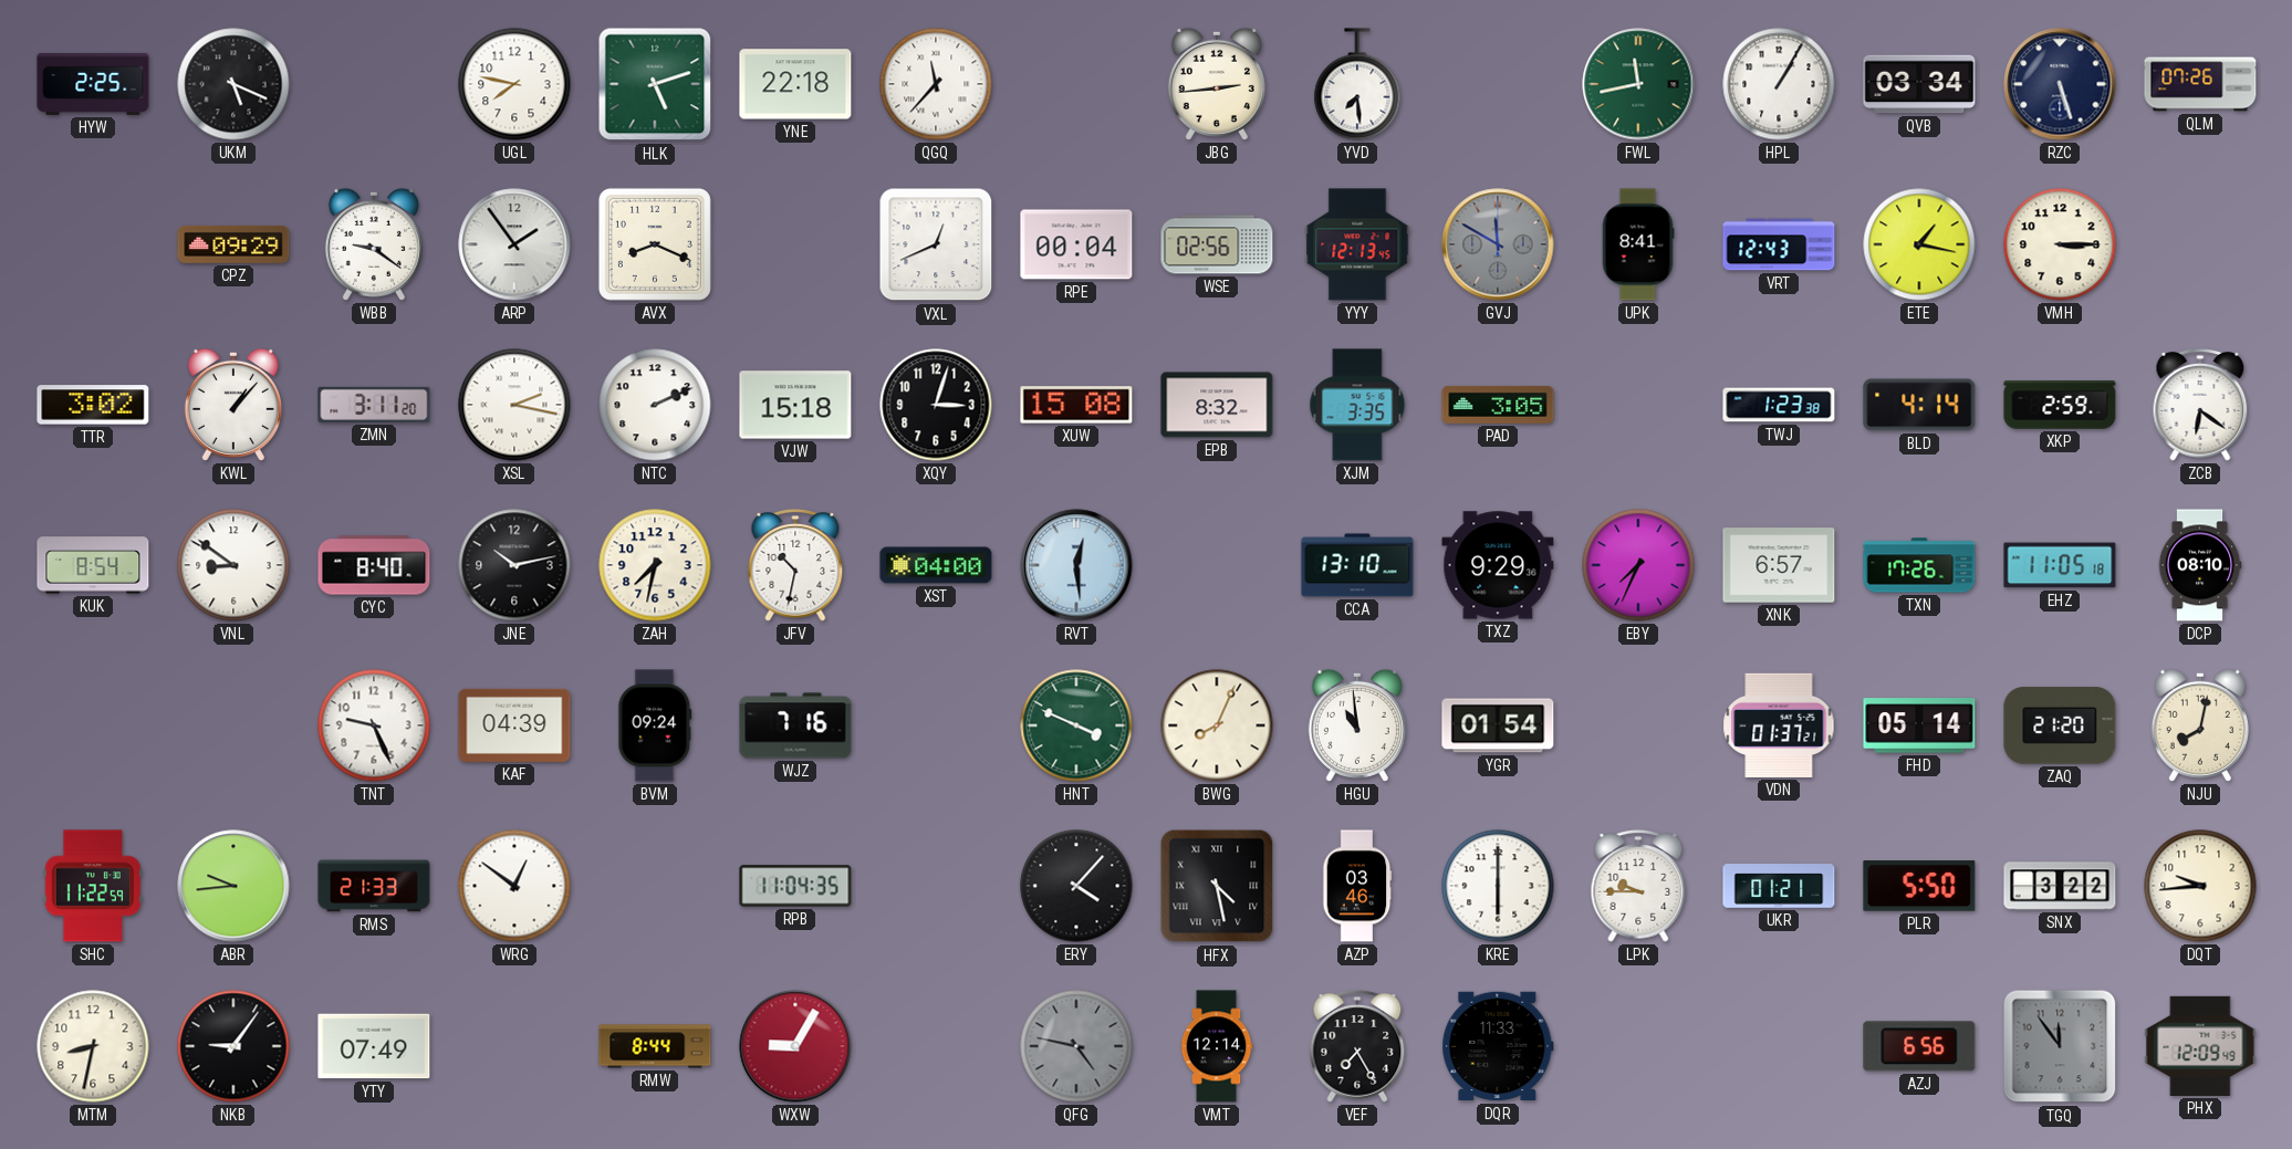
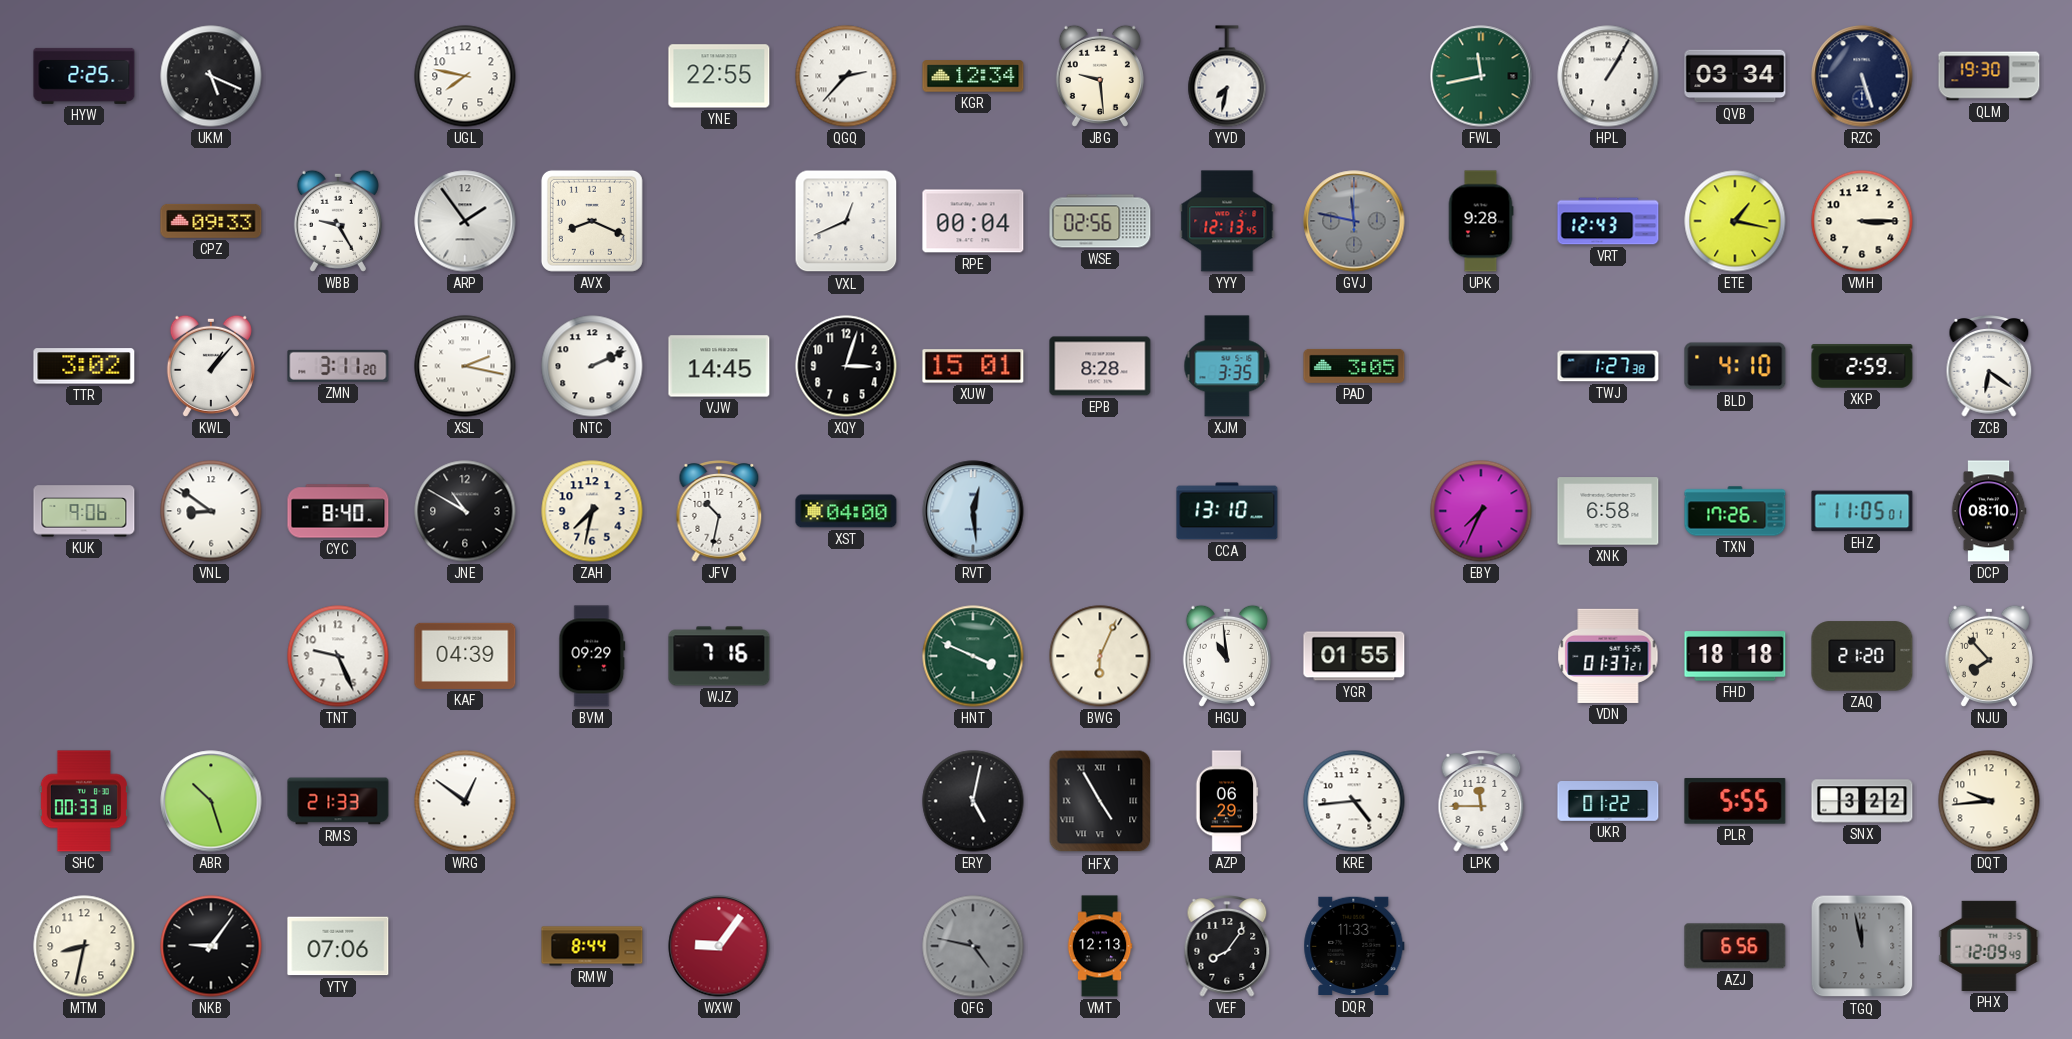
HLK: 5:12 -> none
YNE: 22:18 -> 22:55
QGQ: 11:37 -> 2:37
KGR: none -> 12:34
JBG: 2:44 -> 9:29
YVD: 7:29 -> 7:32
QLM: 07:26 -> 19:30
CPZ: 09:29 -> 09:33
WBB: 9:21 -> 9:25
GVJ: 11:50 -> 11:47
UPK: 8:41 -> 9:28
VJW: 15:18 -> 14:45
XUW: 15:08 -> 15:01
EPB: 8:32 -> 8:28
TWJ: 1:23 -> 1:27
BLD: 4:14 -> 4:10
KUK: 8:54 -> 9:06
JNE: 10:13 -> 10:50
TXZ: 9:29 -> none
XNK: 6:57 -> 6:58
EHZ: 11:05:18 -> 11:05:01
BVM: 09:24 -> 09:29
BWG: 8:04 -> 6:04
YGR: 01:54 -> 01:55
FHD: 05:14 -> 18:18
NJU: 8:02 -> 7:53
SHC: 11:22 -> 00:33
ABR: 9:44 -> 10:27
RPB: 11:04 -> none
ERY: 4:07 -> 5:02
HFX: 4:28 -> 4:55
AZP: 03:46 -> 06:29
KRE: 6:00 -> 4:44
LPK: 9:45 -> 11:45
UKR: 01:21 -> 01:22
PLR: 5:50 -> 5:55
YTY: 07:49 -> 07:06
WXW: 9:05 -> 9:06
VMT: 12:14 -> 12:13
VEF: 7:25 -> 8:06
TGQ: 11:54 -> 11:58
